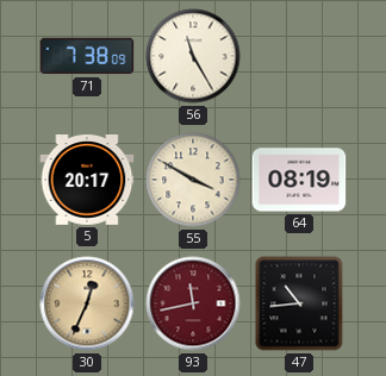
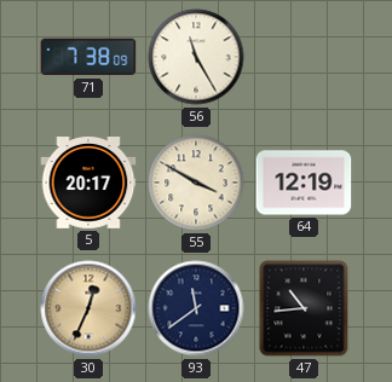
64: 08:19 -> 12:19
93: 11:43 -> 11:39
93 dial: burgundy -> navy
